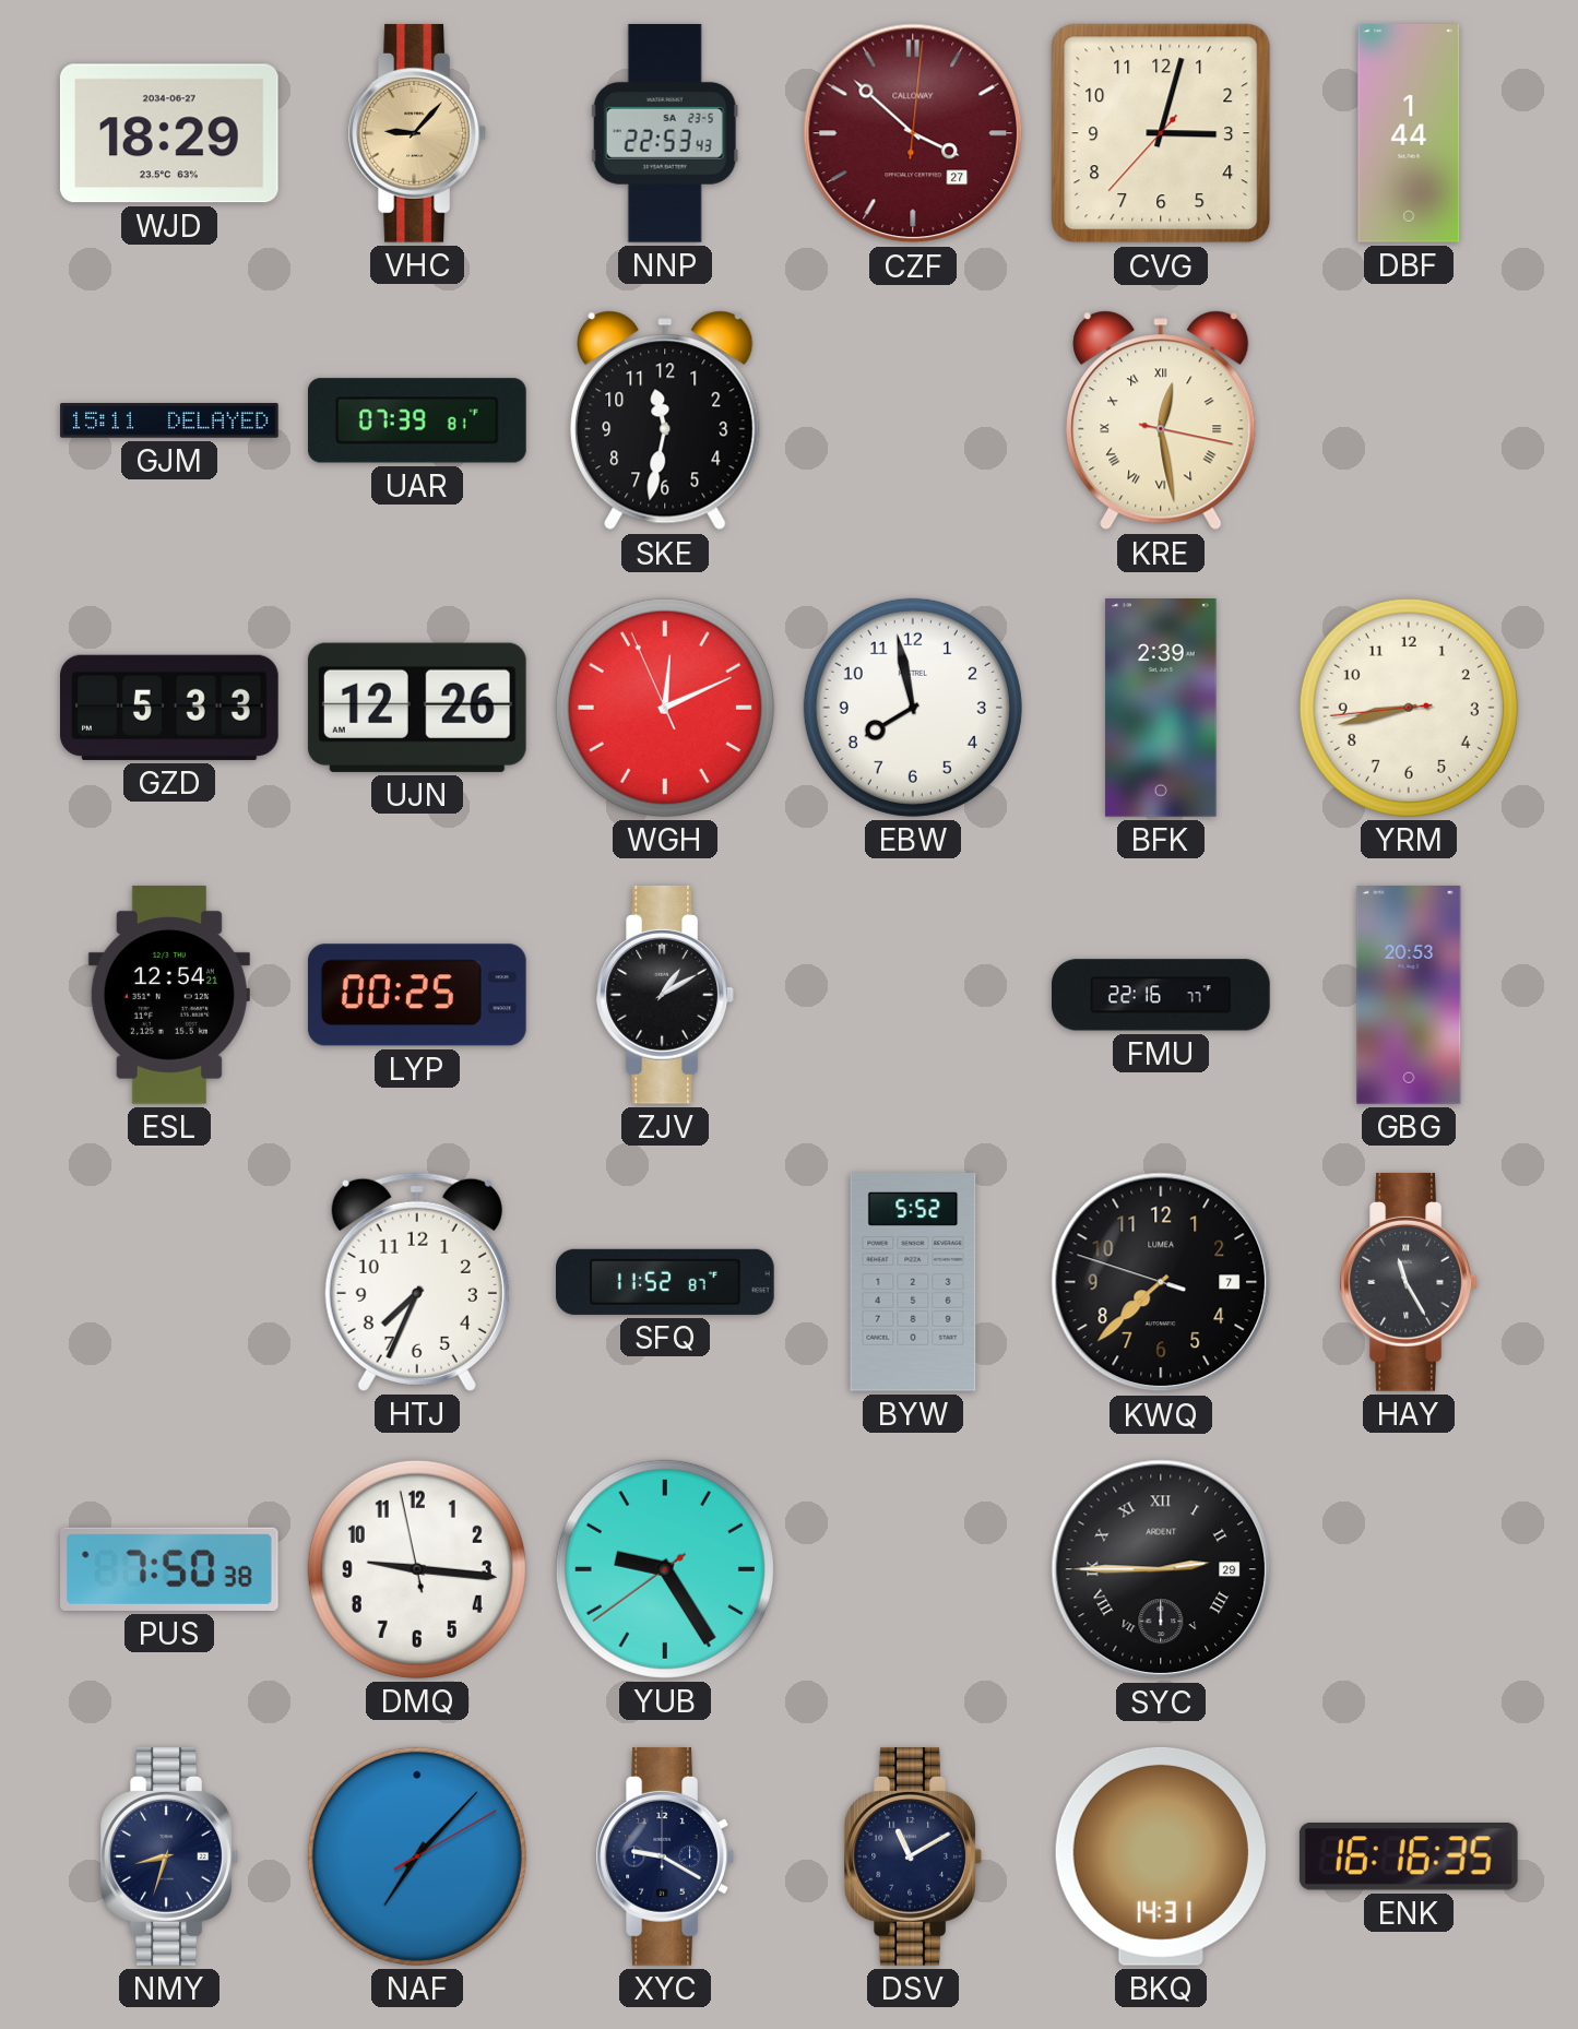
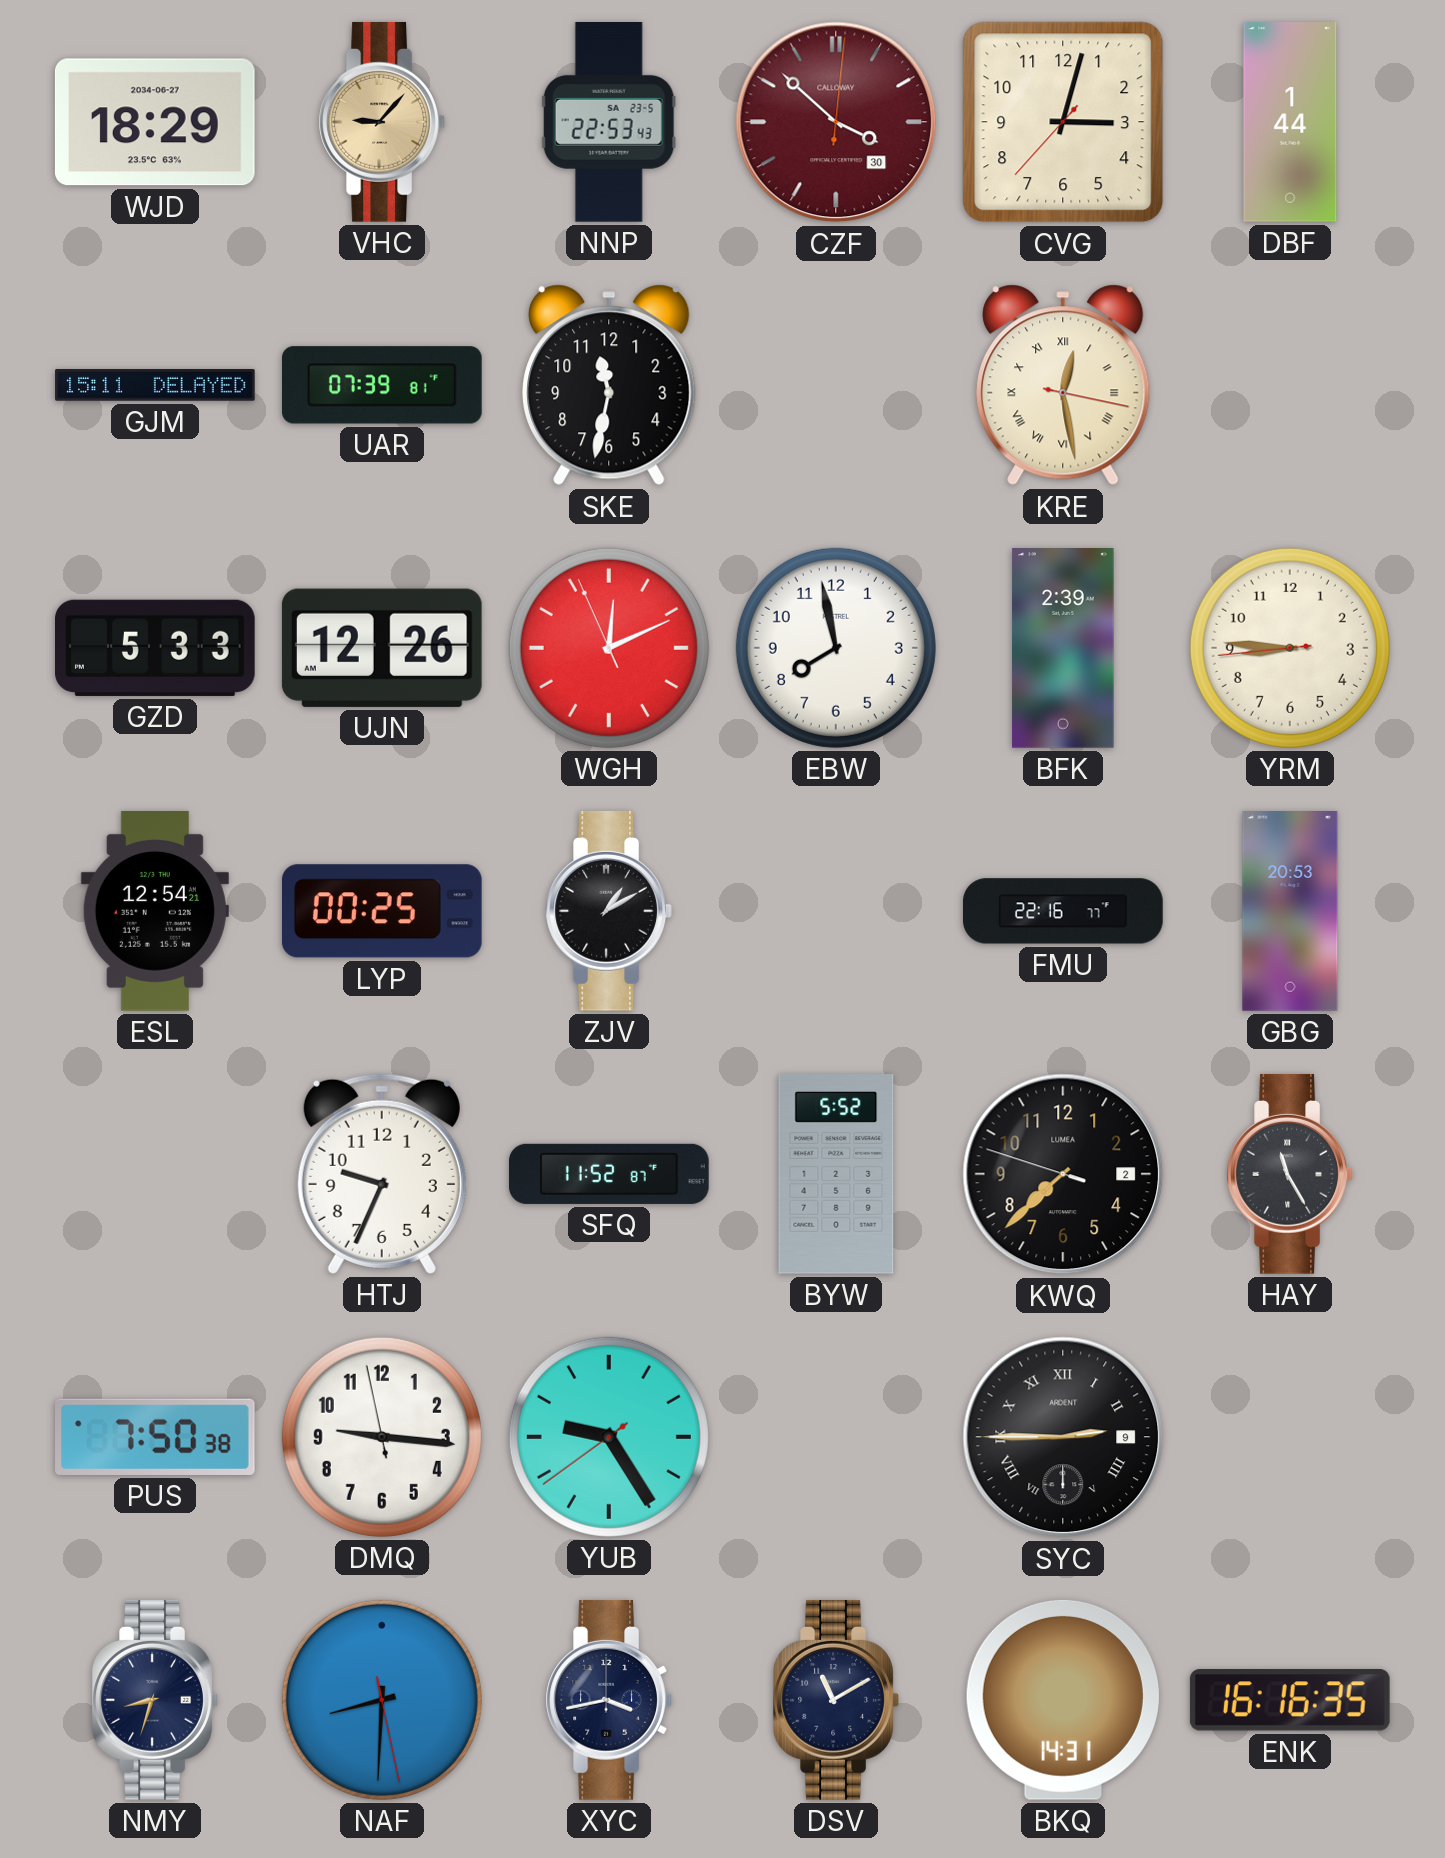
CZF date: 27 -> 30
YRM: 8:42 -> 8:45
HTJ: 7:34 -> 9:34
KWQ date: 7 -> 2
SYC date: 29 -> 9
NAF: 7:07 -> 8:30
XYC: 9:20 -> 3:43
